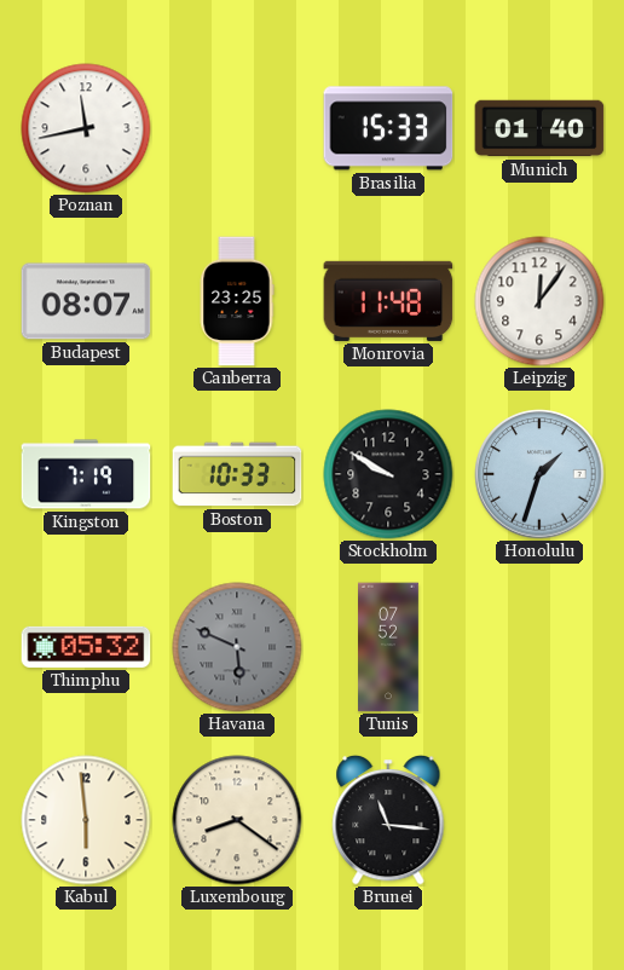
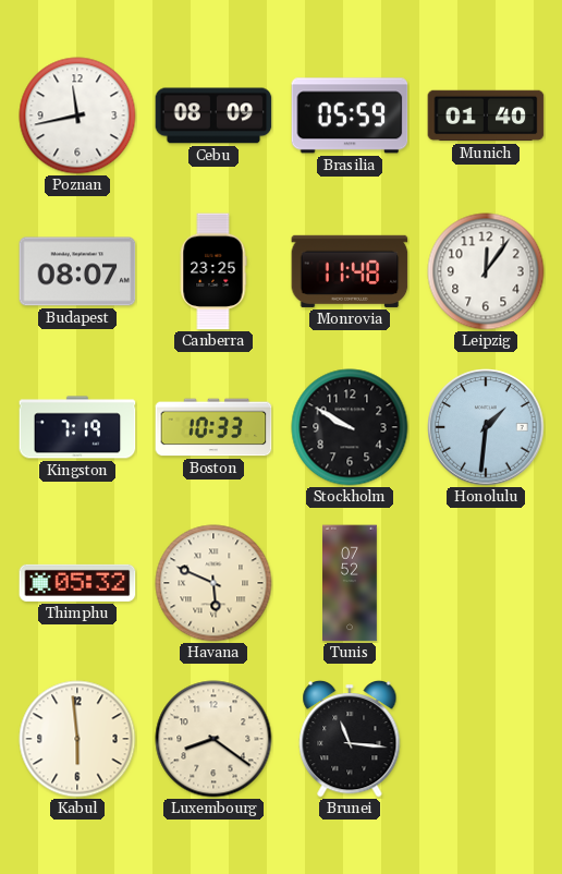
Cebu: none -> 08:09
Brasilia: 15:33 -> 05:59
Honolulu: 1:33 -> 1:31
Havana dial: grey -> cream
